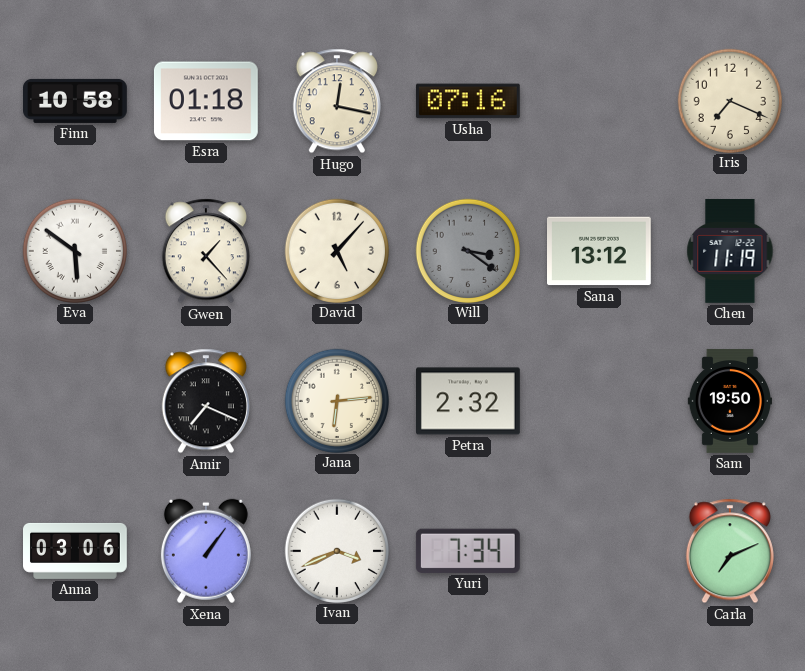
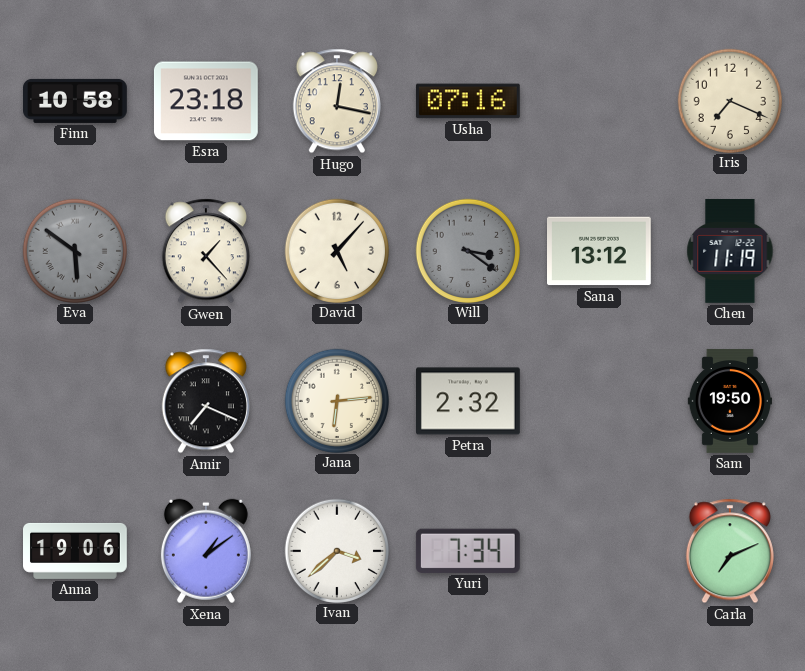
Esra: 01:18 -> 23:18
Eva dial: white -> grey
Anna: 03:06 -> 19:06
Xena: 1:06 -> 1:09
Ivan: 3:41 -> 3:38
